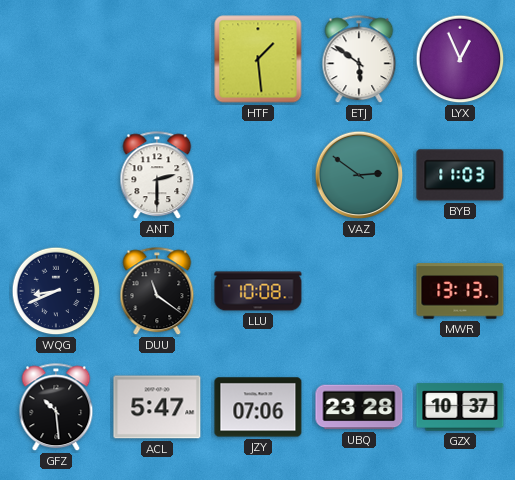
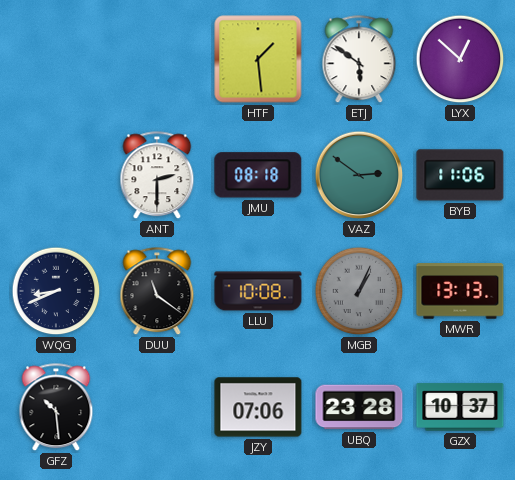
LYX: 12:56 -> 12:52
JMU: none -> 08:18
BYB: 11:03 -> 11:06
MGB: none -> 1:04
ACL: 5:47 -> none
